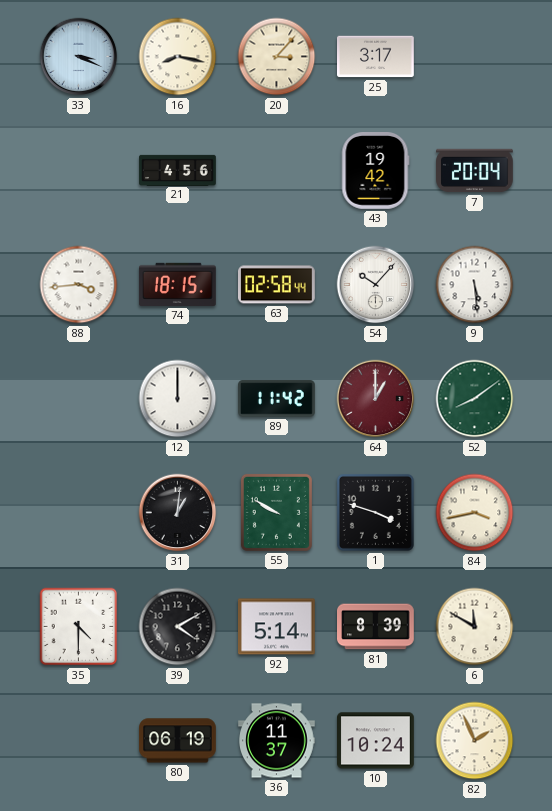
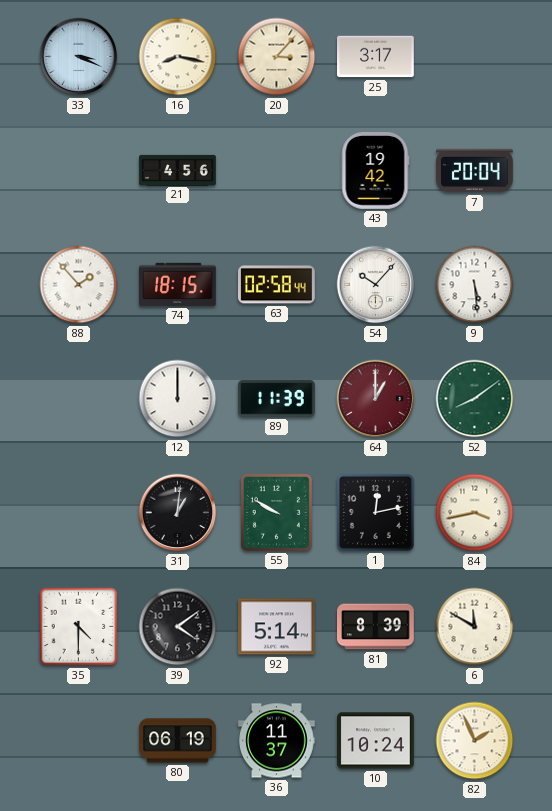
88: 3:44 -> 1:53
89: 11:42 -> 11:39
1: 3:48 -> 12:13
39: 4:10 -> 4:09
